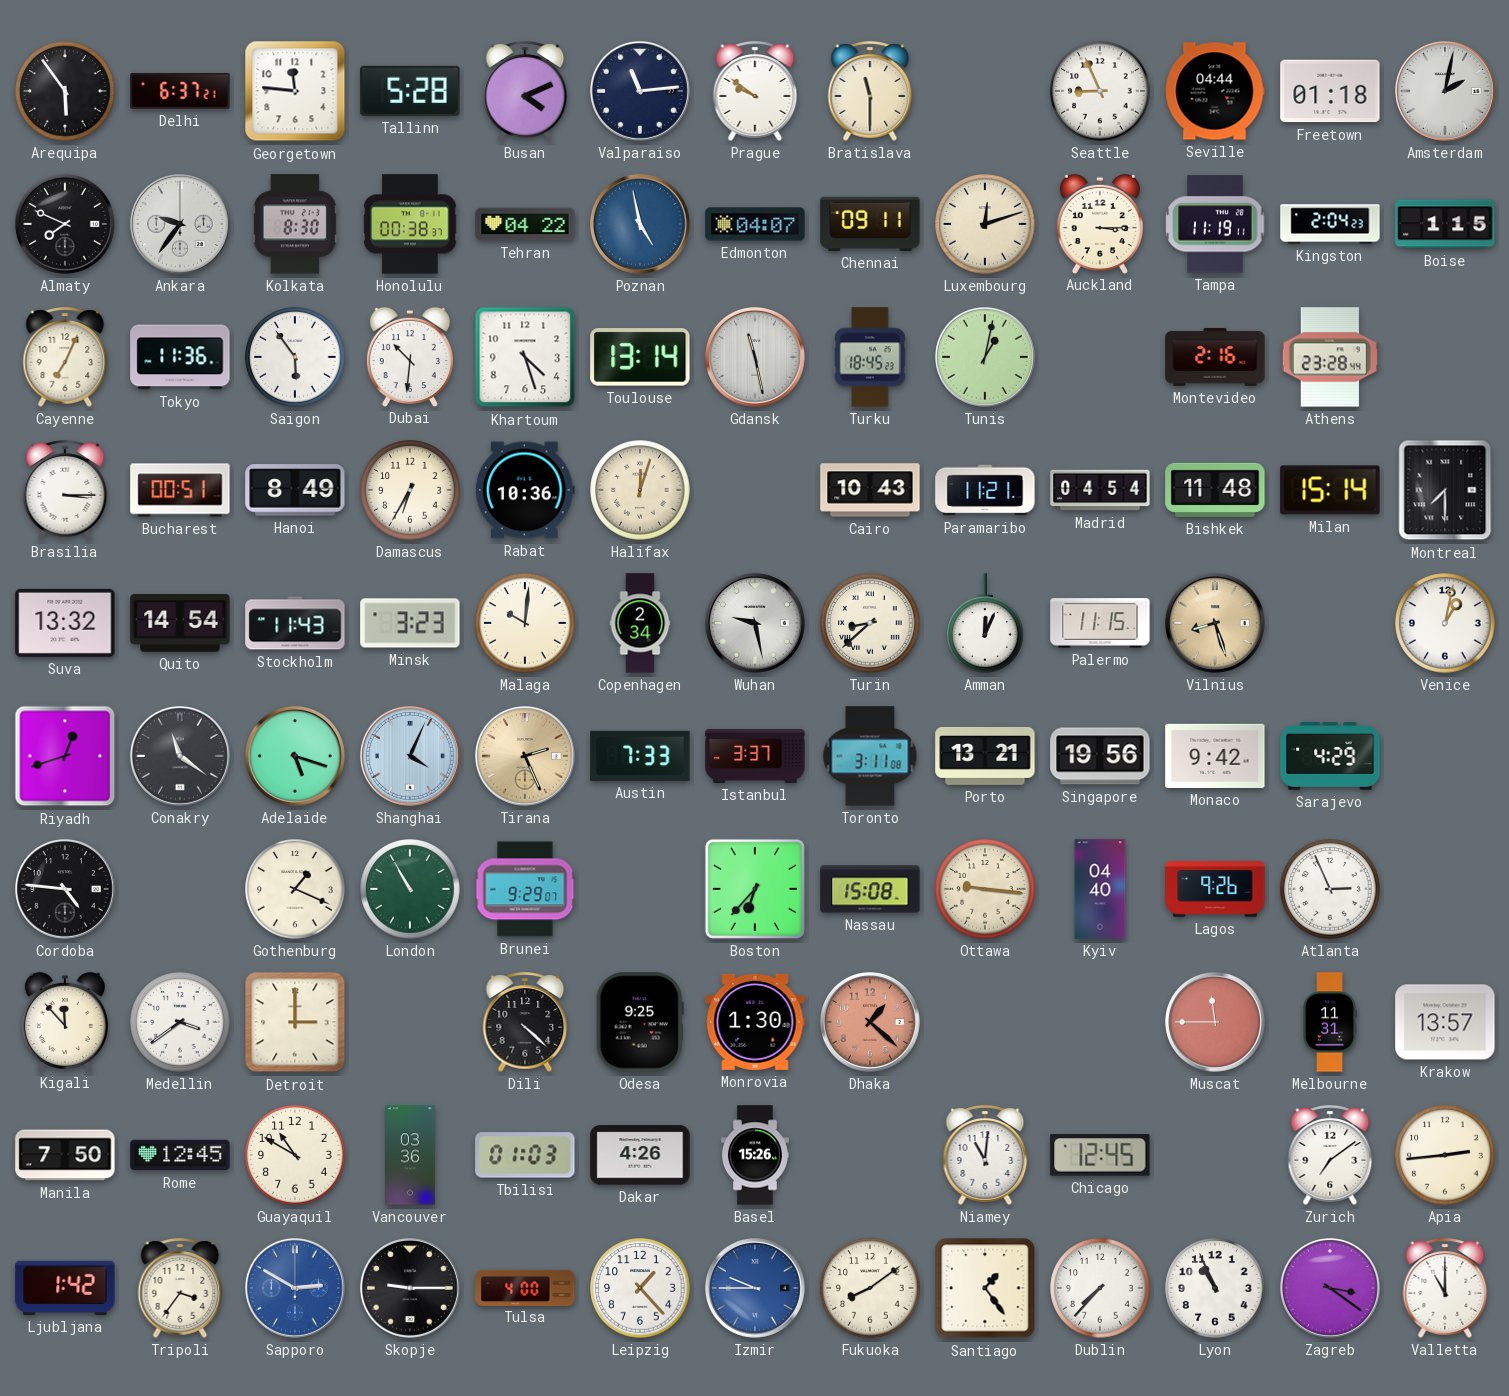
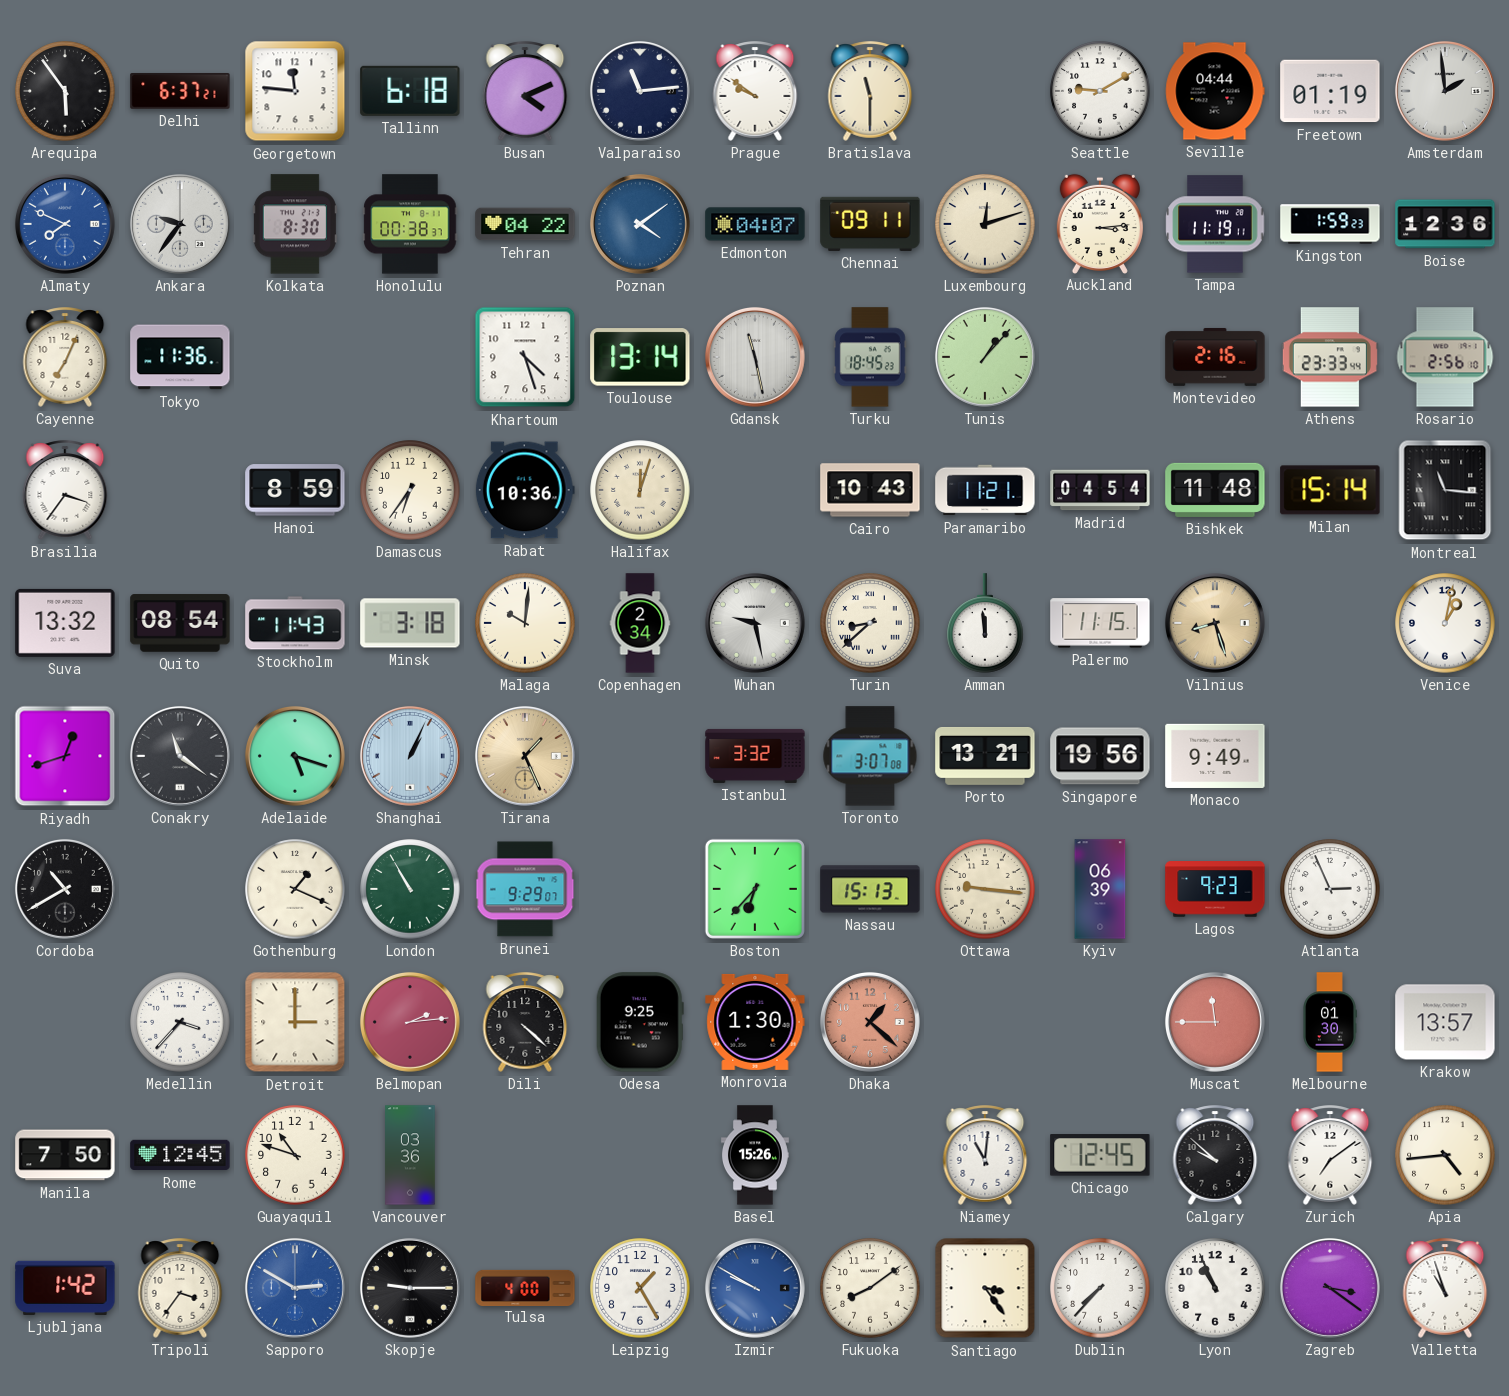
Tallinn: 5:28 -> 6:18
Seattle: 8:56 -> 9:10
Freetown: 01:18 -> 01:19
Amsterdam: 2:02 -> 1:59
Almaty dial: black -> blue
Poznan: 4:58 -> 4:09
Auckland: 3:15 -> 3:14
Kingston: 2:04 -> 1:59
Boise: 1:15 -> 12:36
Saigon: 5:54 -> none
Dubai: 10:31 -> none
Tunis: 1:02 -> 1:07
Athens: 23:28 -> 23:33
Rosario: none -> 2:56
Brasilia: 3:15 -> 3:36
Bucharest: 00:51 -> none
Hanoi: 8:49 -> 8:59
Damascus: 6:35 -> 6:36
Montreal: 7:30 -> 11:16
Quito: 14:54 -> 08:54
Minsk: 3:23 -> 3:18
Amman: 12:04 -> 11:59
Shanghai: 4:04 -> 1:04
Tirana: 2:26 -> 1:26
Austin: 7:33 -> none
Istanbul: 3:37 -> 3:32
Toronto: 3:11 -> 3:07
Monaco: 9:42 -> 9:49
Sarajevo: 4:29 -> none
Cordoba: 4:46 -> 10:40
Nassau: 15:08 -> 15:13
Kyiv: 04:40 -> 06:39
Lagos: 9:26 -> 9:23
Kigali: 11:53 -> none
Medellin: 3:39 -> 3:37
Belmopan: none -> 2:14
Melbourne: 11:31 -> 01:30
Guayaquil: 10:50 -> 10:48
Tbilisi: 01:03 -> none
Dakar: 4:26 -> none
Calgary: none -> 9:52
Apia: 2:44 -> 4:44
Leipzig: 1:23 -> 1:25
Izmir: 9:45 -> 9:50
Santiago: 1:24 -> 3:24
Valletta: 11:00 -> 10:57
